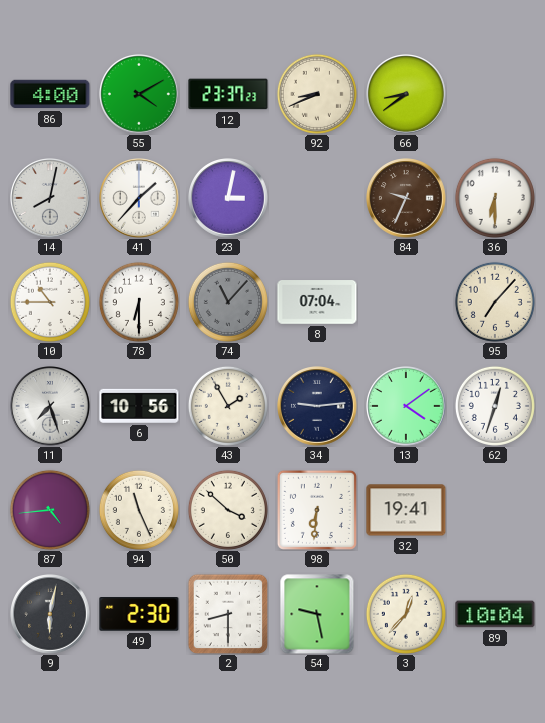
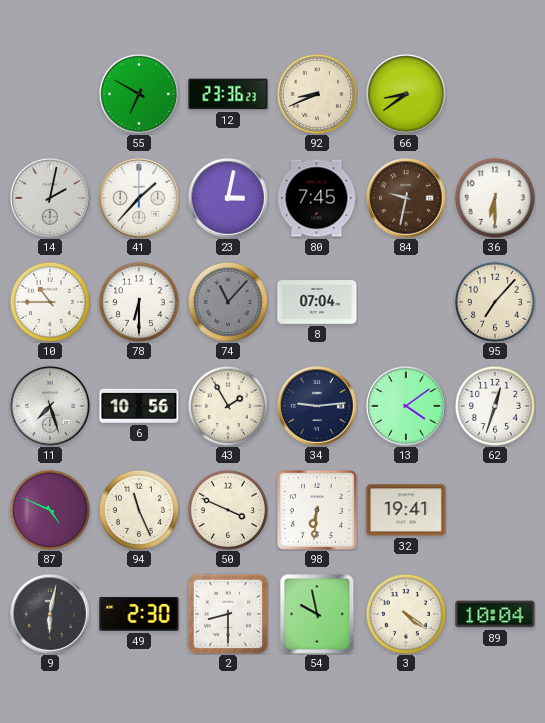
86: 4:00 -> none
55: 4:10 -> 6:50
12: 23:37 -> 23:36
14: 8:02 -> 2:02
80: none -> 7:45
84: 9:34 -> 9:32
87: 4:44 -> 4:49
50: 3:52 -> 3:49
54: 9:28 -> 9:58
3: 12:37 -> 4:21
